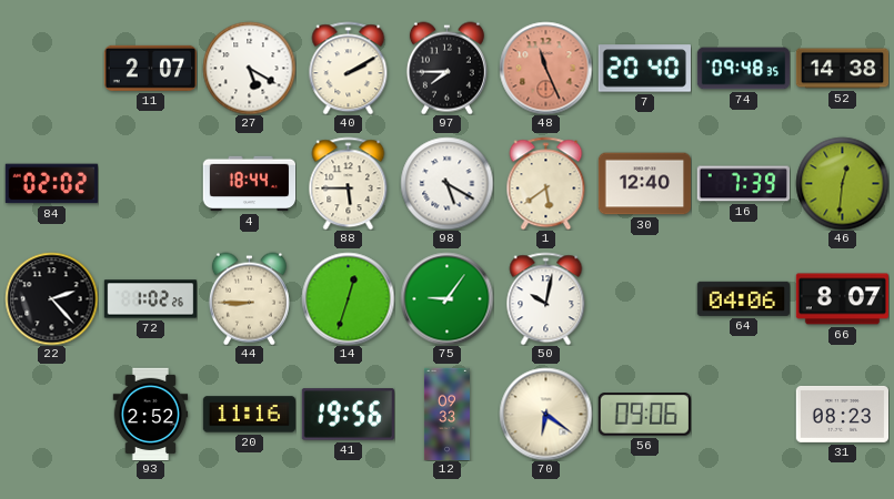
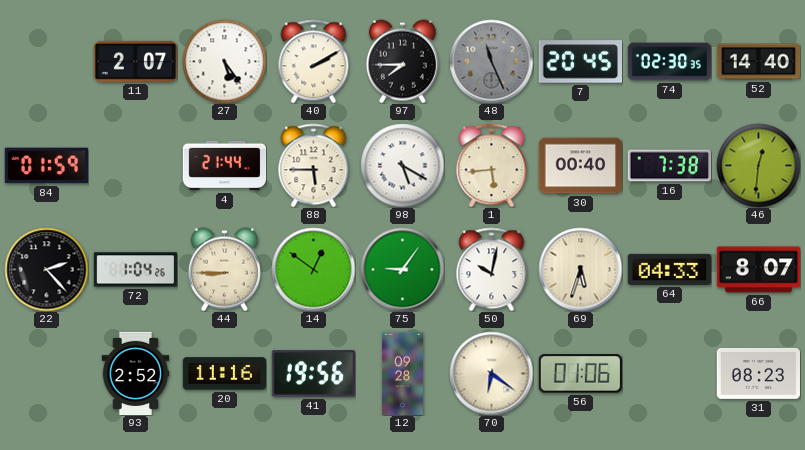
27: 5:20 -> 5:24
48 dial: salmon -> grey
7: 20:40 -> 20:45
74: 09:48 -> 02:30
52: 14:38 -> 14:40
84: 02:02 -> 01:59
4: 18:44 -> 21:44
1: 5:39 -> 5:44
30: 12:40 -> 00:40
16: 7:39 -> 7:38
72: 1:02 -> 1:04
14: 12:33 -> 12:51
69: none -> 5:33
64: 04:06 -> 04:33
12: 09:33 -> 09:28
56: 09:06 -> 01:06
